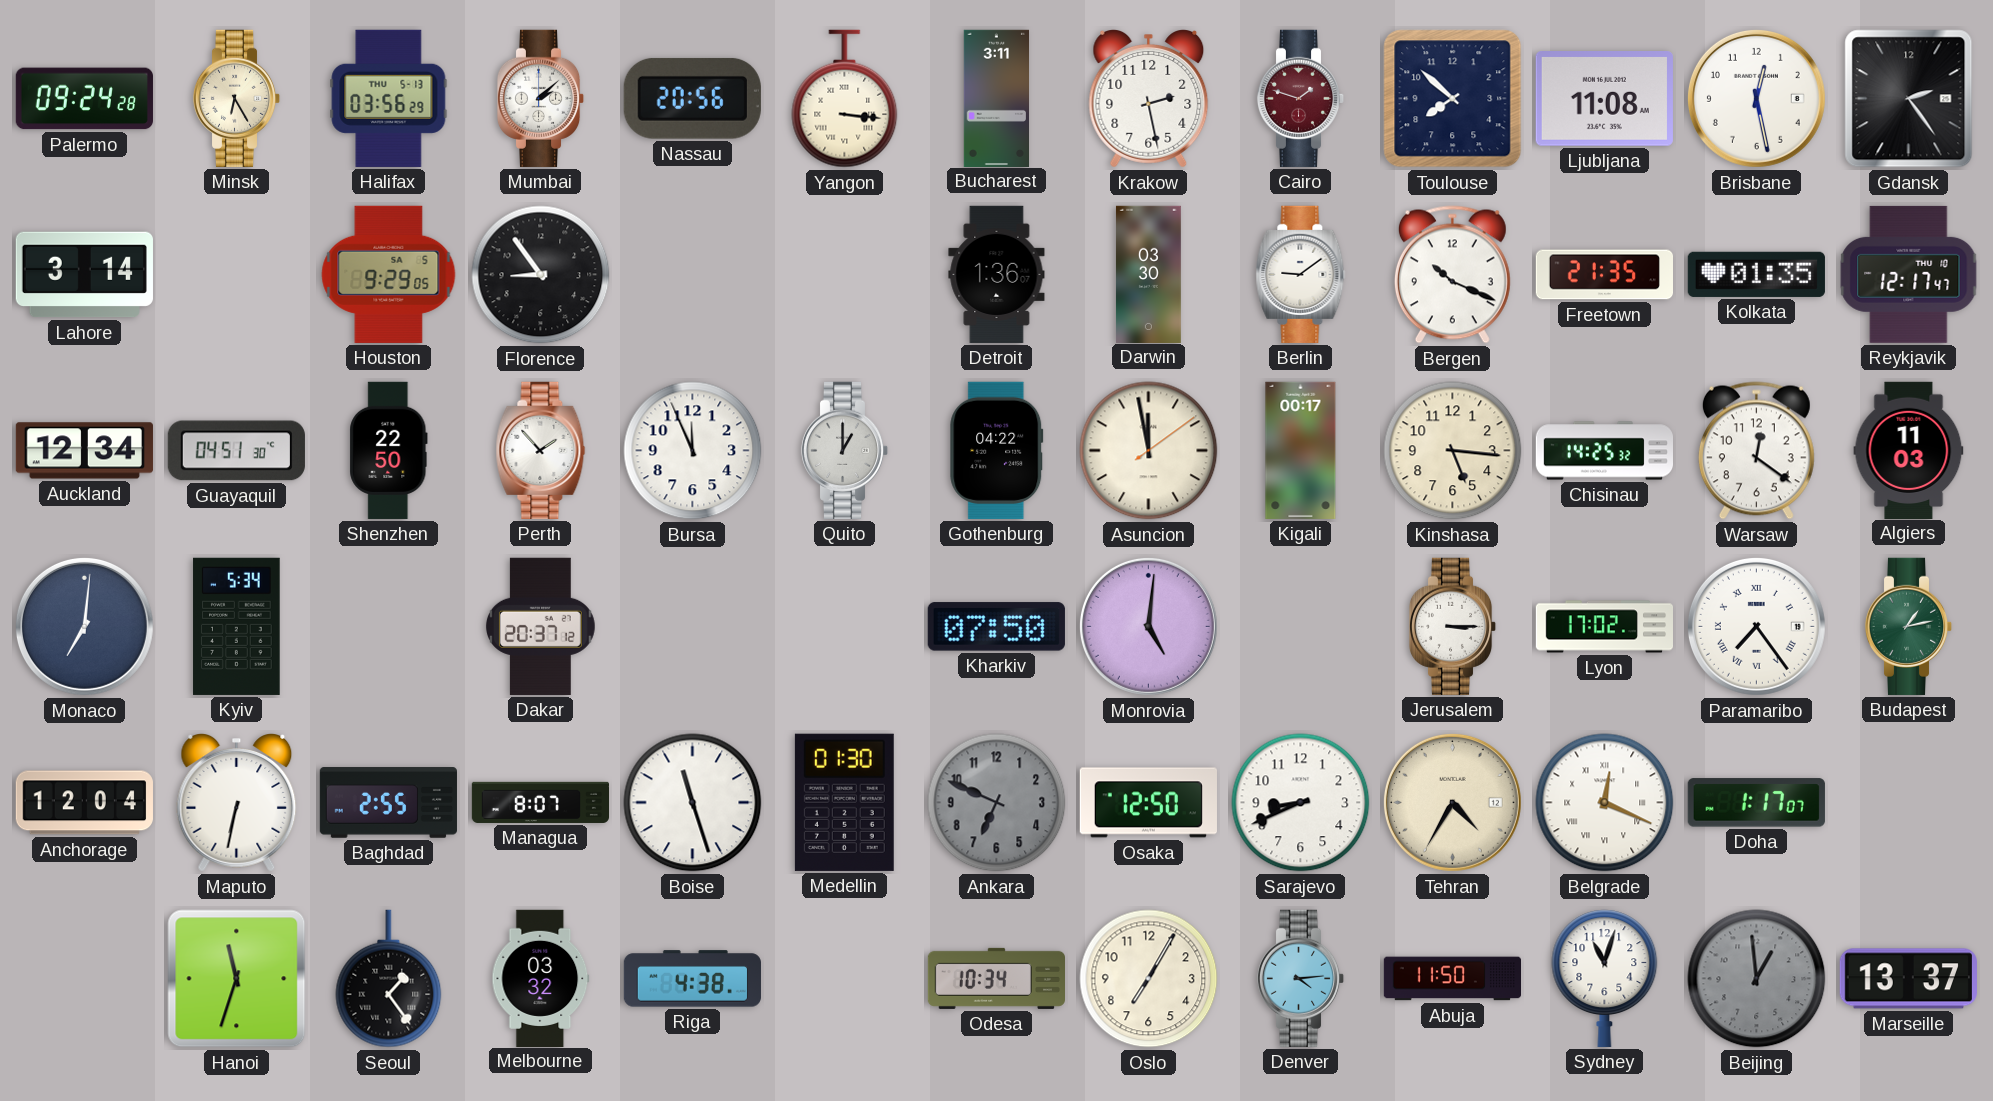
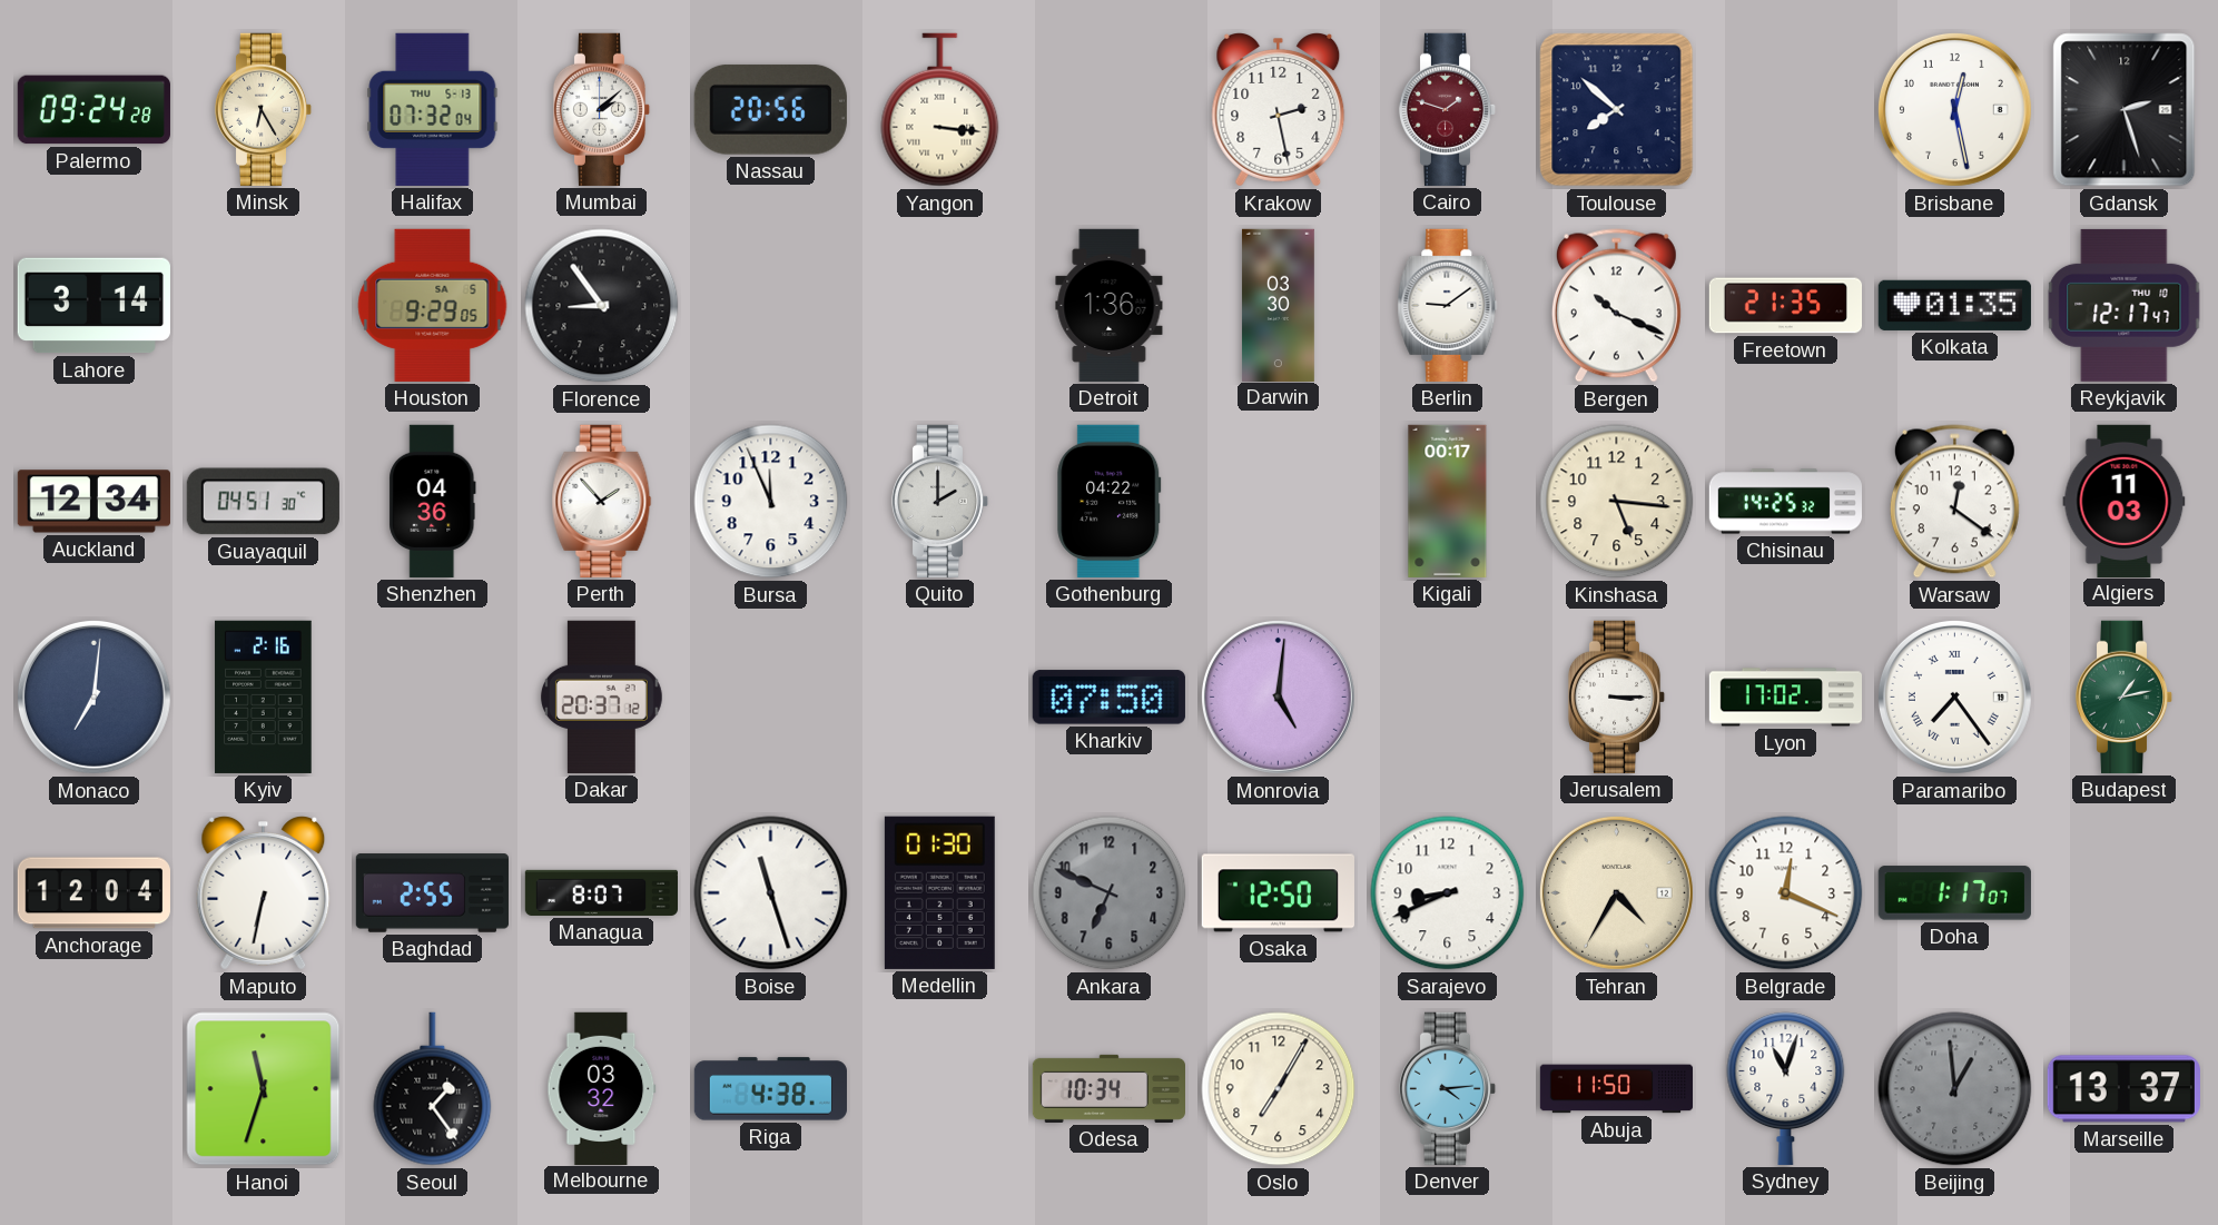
Halifax: 03:56 -> 07:32
Bucharest: 3:11 -> none
Ljubljana: 11:08 -> none
Gdansk: 2:24 -> 2:27
Shenzhen: 22:50 -> 04:36
Quito: 1:00 -> 2:00
Asuncion: 11:58 -> none
Kyiv: 5:34 -> 2:16
Belgrade numerals: Roman -> Arabic
